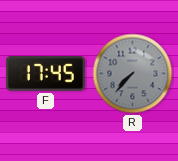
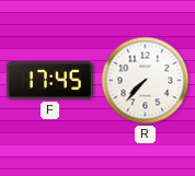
R dial: grey -> white
